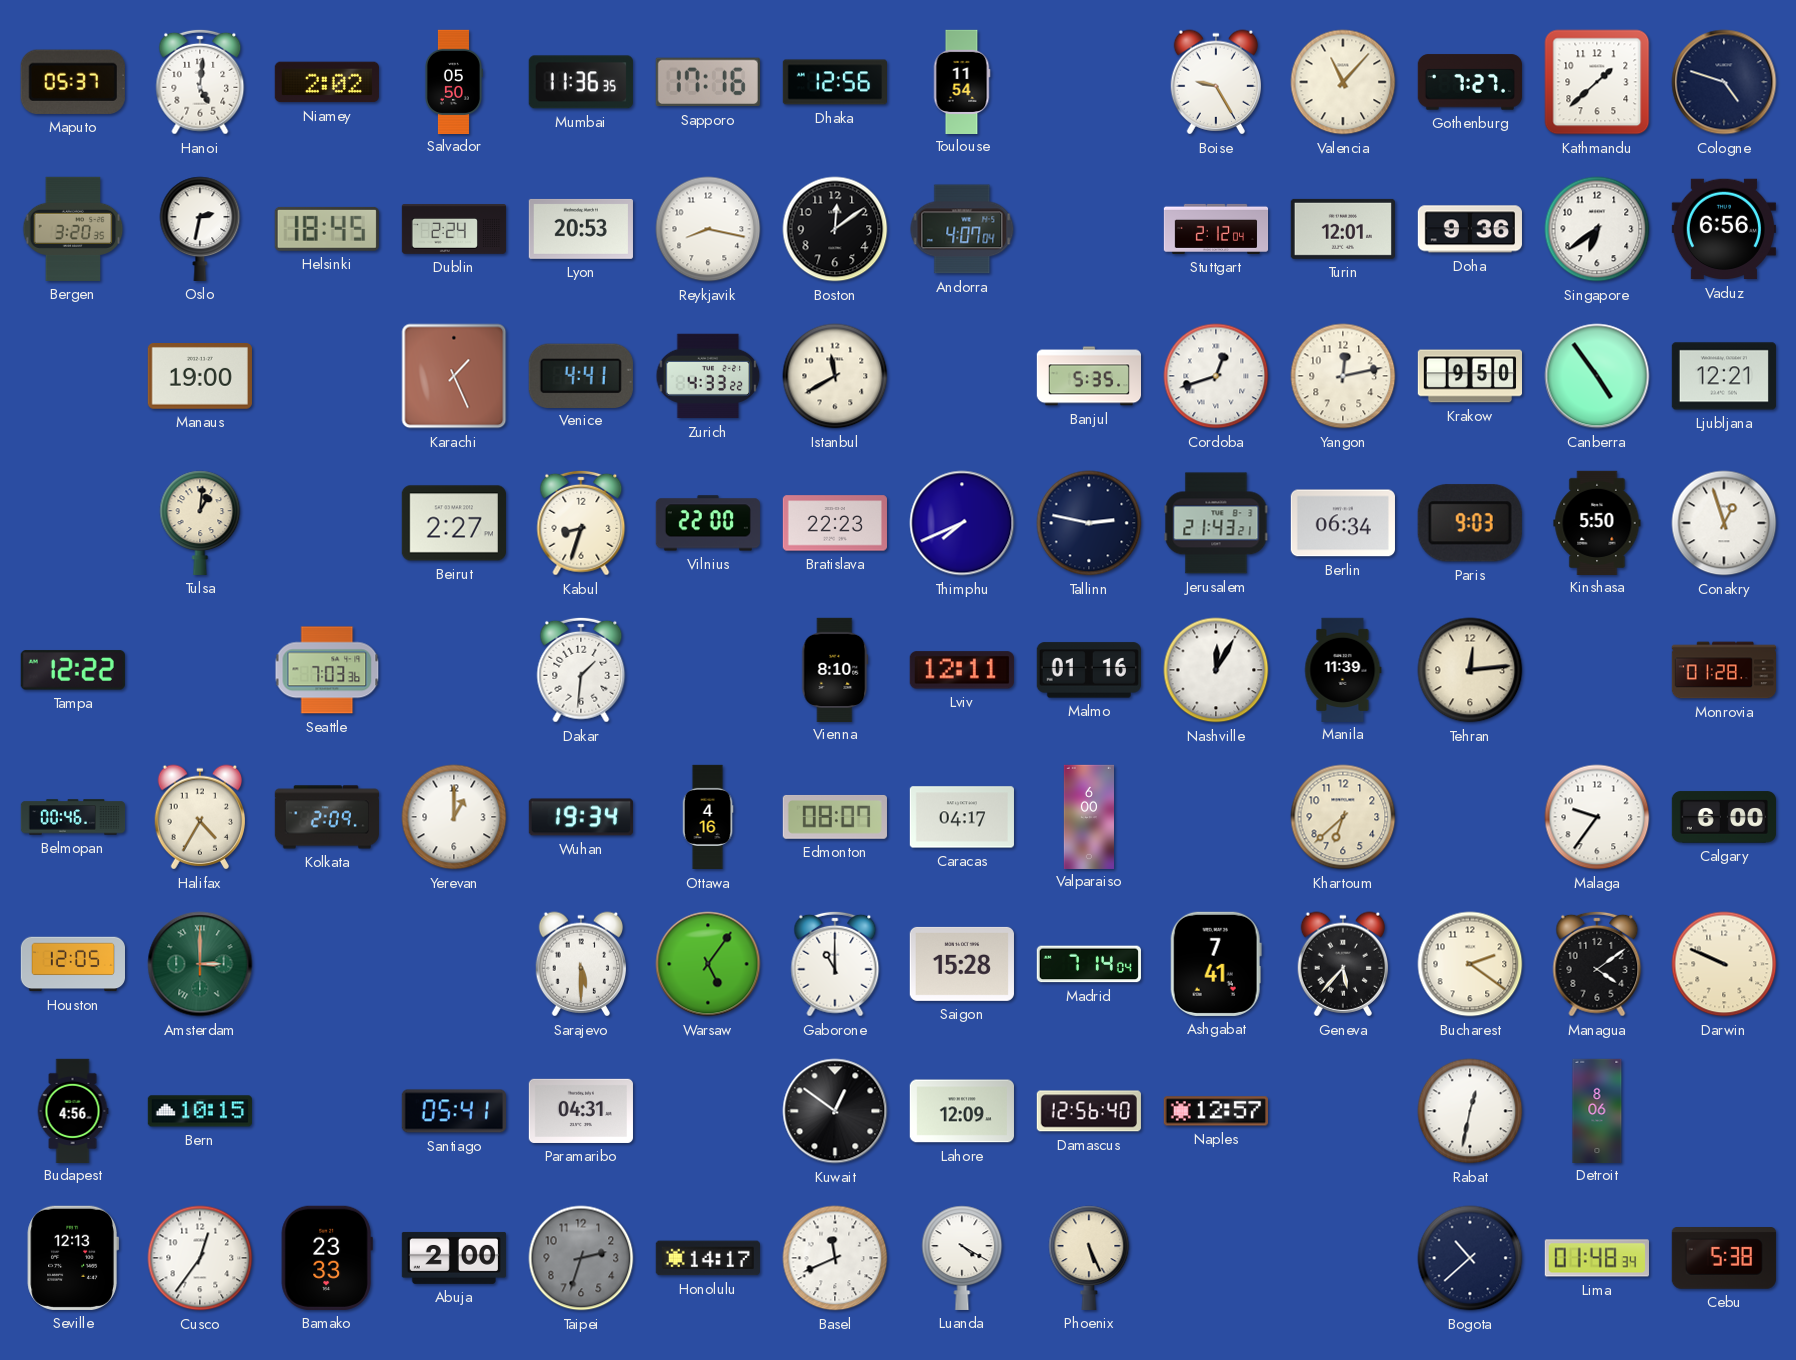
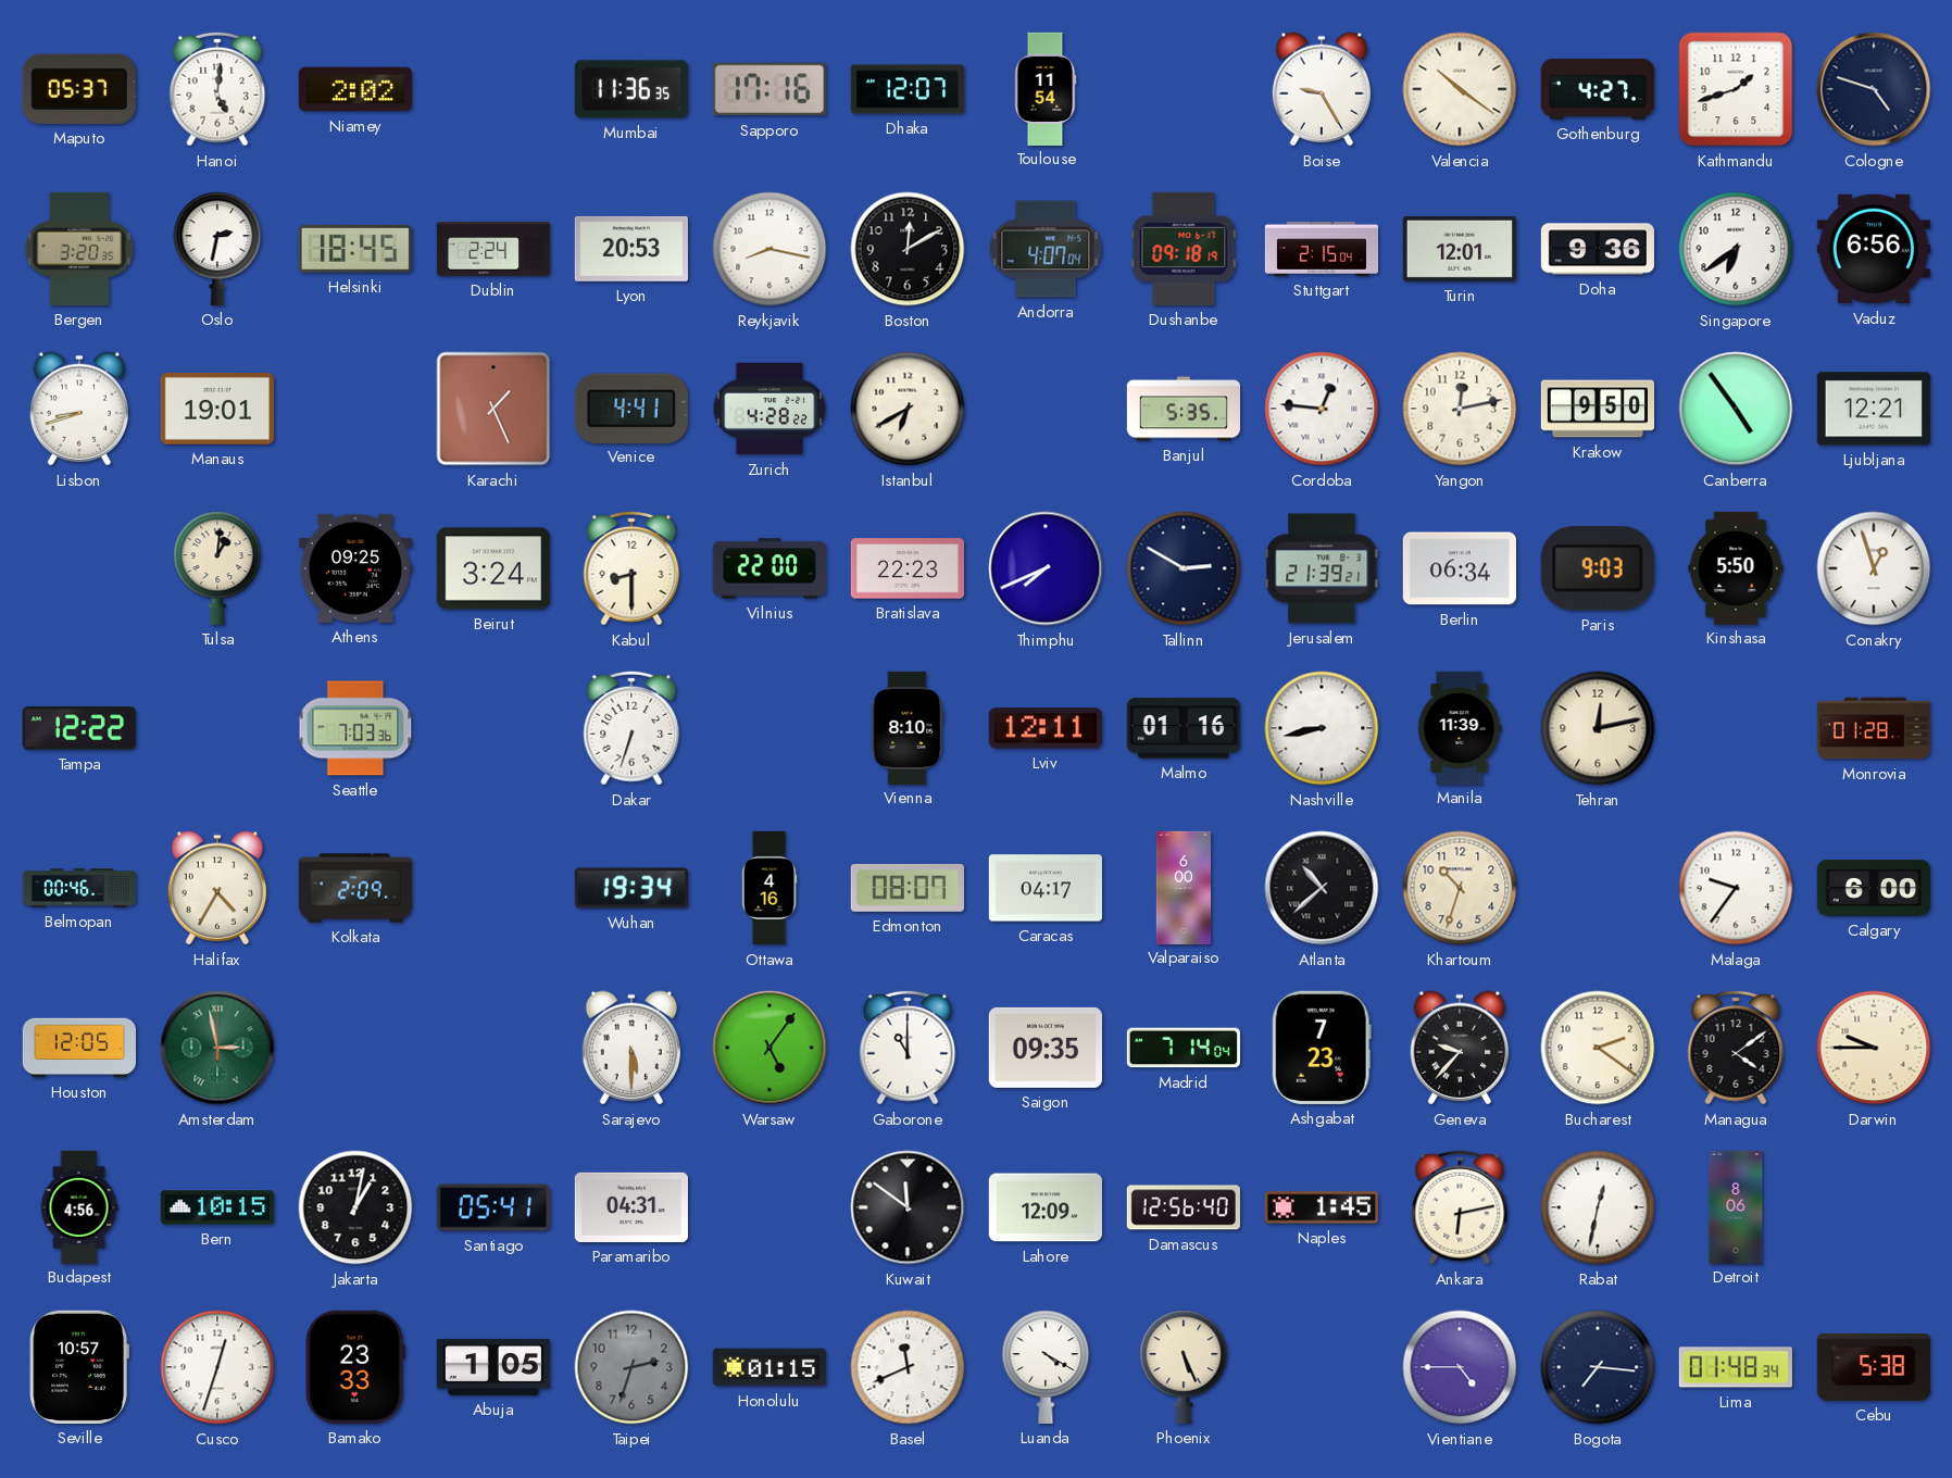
Salvador: 05:50 -> none
Dhaka: 12:56 -> 12:07
Valencia: 11:07 -> 10:21
Gothenburg: 7:27 -> 4:27
Kathmandu: 1:38 -> 1:42
Boston: 12:09 -> 12:10
Dushanbe: none -> 09:18
Stuttgart: 2:12 -> 2:15
Lisbon: none -> 8:42
Manaus: 19:00 -> 19:01
Zurich: 4:33 -> 4:28
Istanbul: 11:40 -> 6:40
Cordoba: 12:42 -> 12:46
Athens: none -> 09:25
Beirut: 2:27 -> 3:24
Kabul: 8:33 -> 8:30
Tallinn: 2:47 -> 2:50
Jerusalem: 21:43 -> 21:39
Dakar: 1:31 -> 6:33
Nashville: 12:05 -> 8:43
Tehran: 12:14 -> 12:13
Yerevan: 1:00 -> none
Atlanta: none -> 10:38
Khartoum: 6:38 -> 10:33
Amsterdam: 3:00 -> 2:58
Saigon: 15:28 -> 09:35
Ashgabat: 7:41 -> 7:23
Geneva: 5:37 -> 9:37
Darwin: 9:49 -> 9:45
Jakarta: none -> 1:02
Kuwait: 12:51 -> 11:51
Naples: 12:57 -> 1:45
Ankara: none -> 6:13
Seville: 12:13 -> 10:57
Cusco: 12:36 -> 12:33
Abuja: 2:00 -> 1:05
Honolulu: 14:17 -> 01:15
Vientiane: none -> 4:45
Bogota: 10:38 -> 7:16
